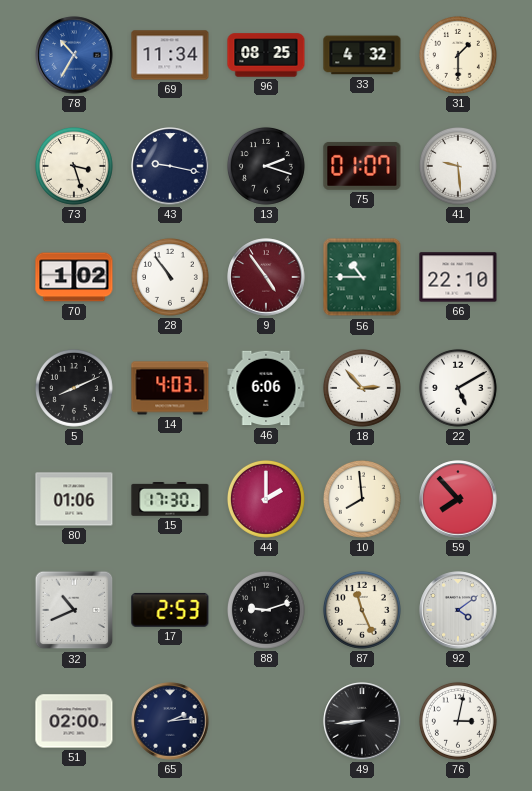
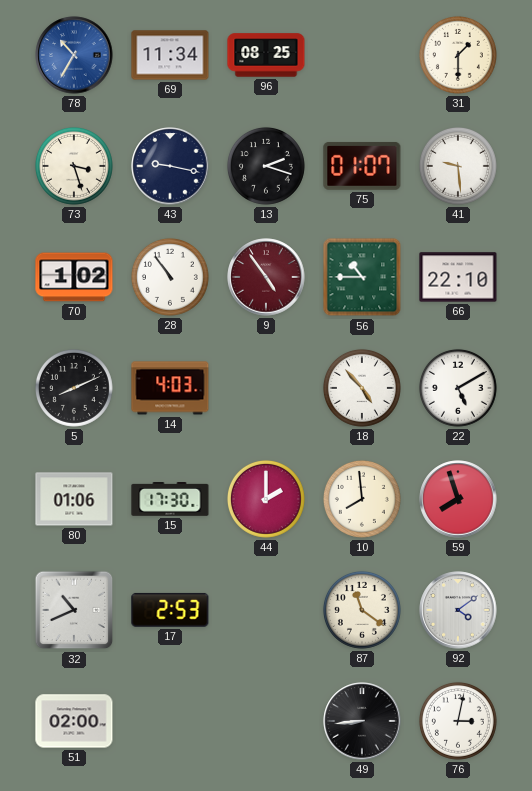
33: 4:32 -> none
46: 6:06 -> none
18: 2:53 -> 4:53
59: 7:53 -> 7:57
88: 9:12 -> none
87: 11:26 -> 11:21
65: 2:14 -> none
